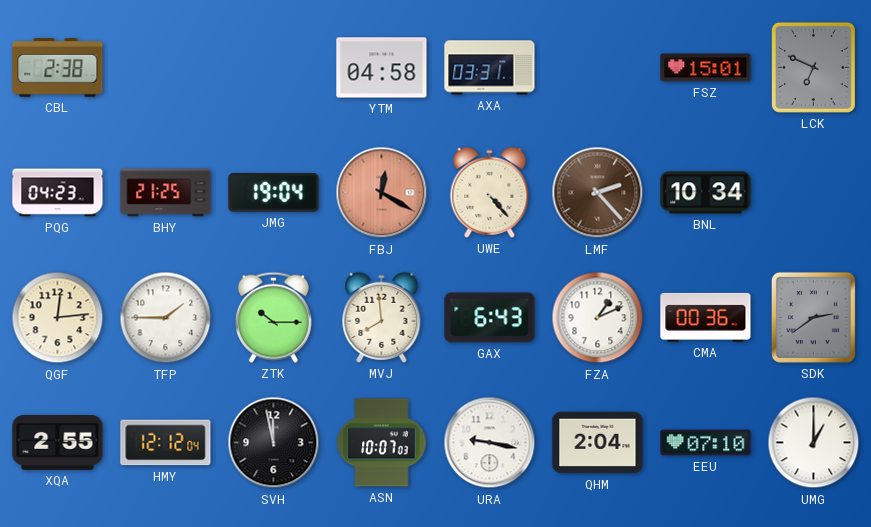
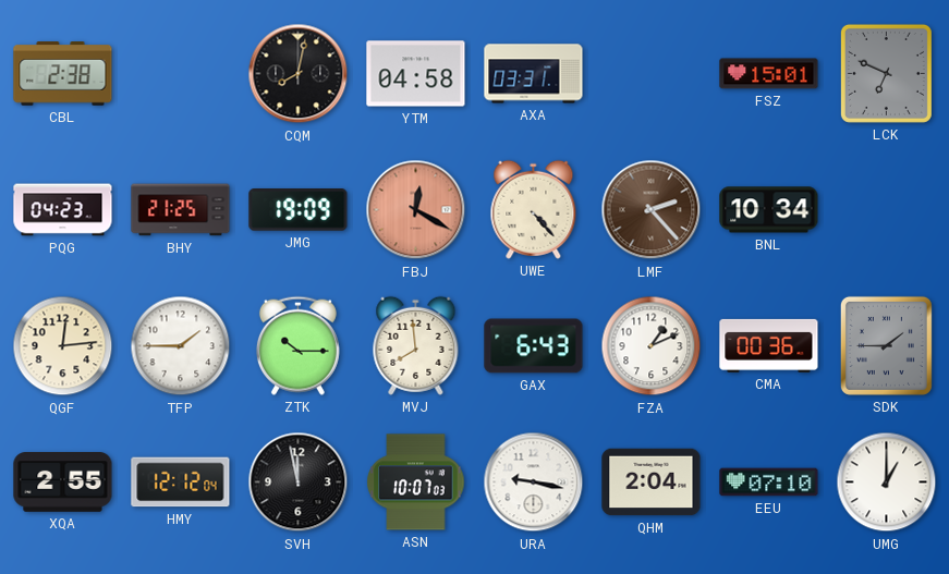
CQM: none -> 8:02
JMG: 19:04 -> 19:09
SDK: 2:39 -> 1:45
